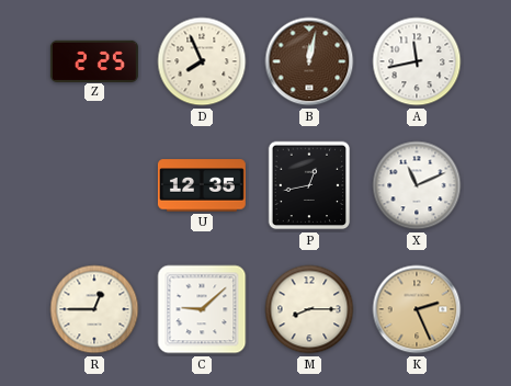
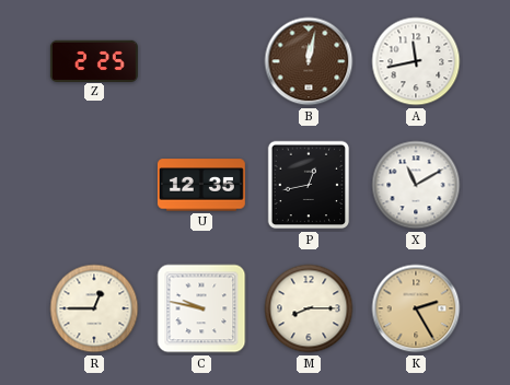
D: 7:56 -> none
X: 11:11 -> 11:10
C: 9:08 -> 9:47
K: 2:26 -> 2:25
